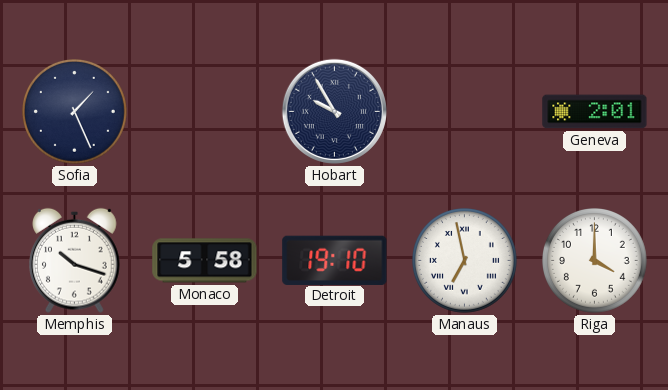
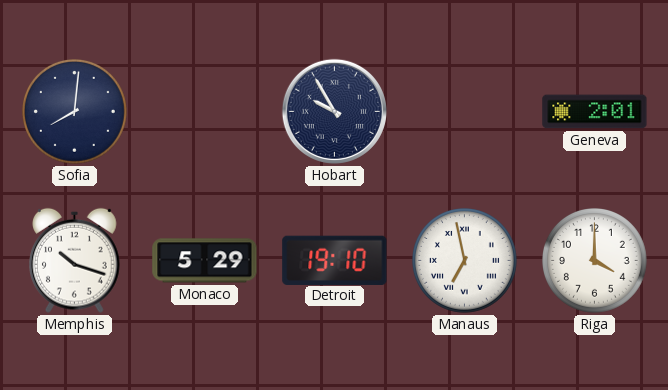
Sofia: 1:26 -> 8:01
Monaco: 5:58 -> 5:29
